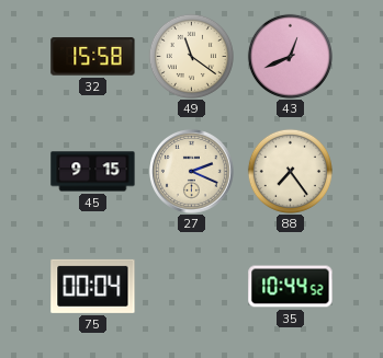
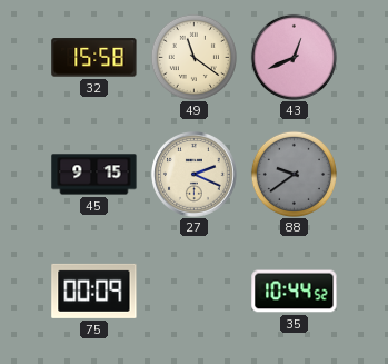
88: 7:24 -> 9:39
88 dial: cream -> grey
75: 00:04 -> 00:09
